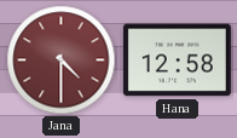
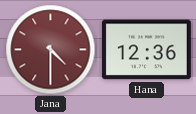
Hana: 12:58 -> 12:36
